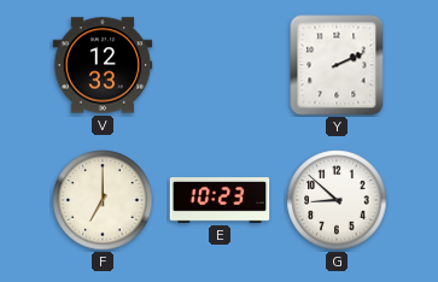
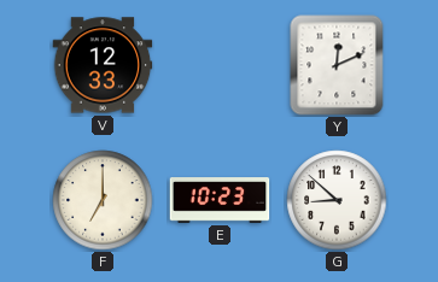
Y: 2:11 -> 12:11
